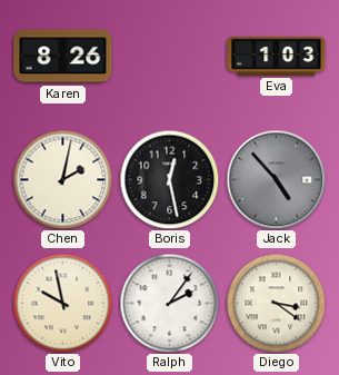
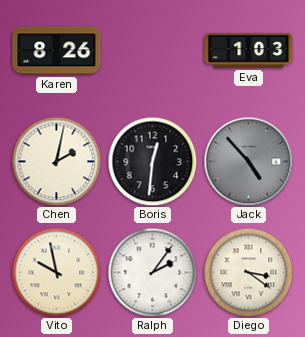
Boris: 12:28 -> 12:31
